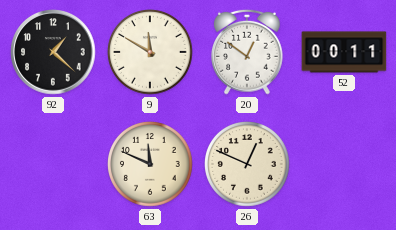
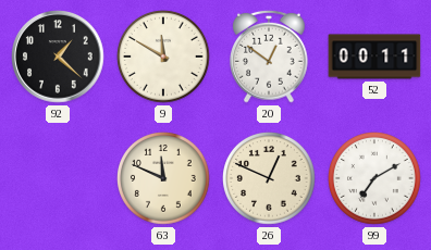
99: none -> 7:10
